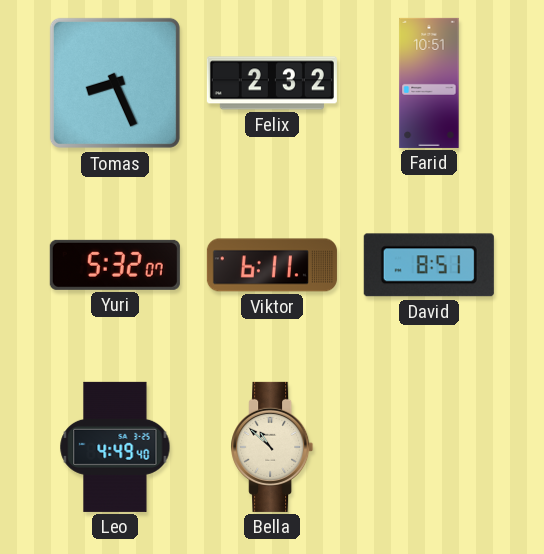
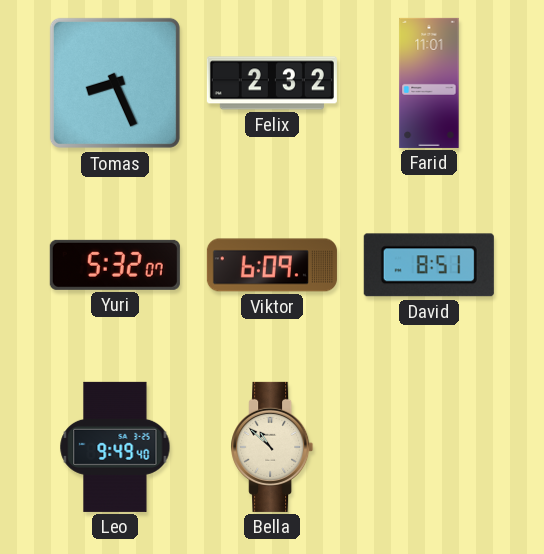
Farid: 10:51 -> 11:01
Viktor: 6:11 -> 6:09
Leo: 4:49 -> 9:49
